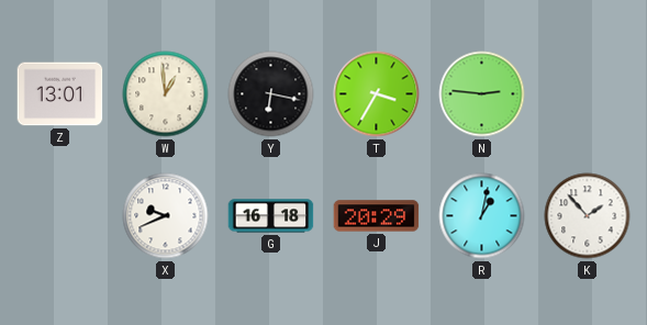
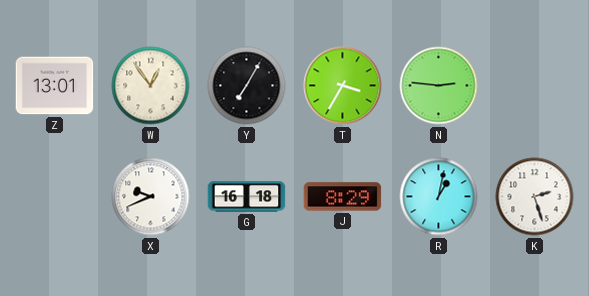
W: 12:59 -> 12:54
Y: 6:17 -> 7:05
J: 20:29 -> 8:29
K: 1:53 -> 2:27
